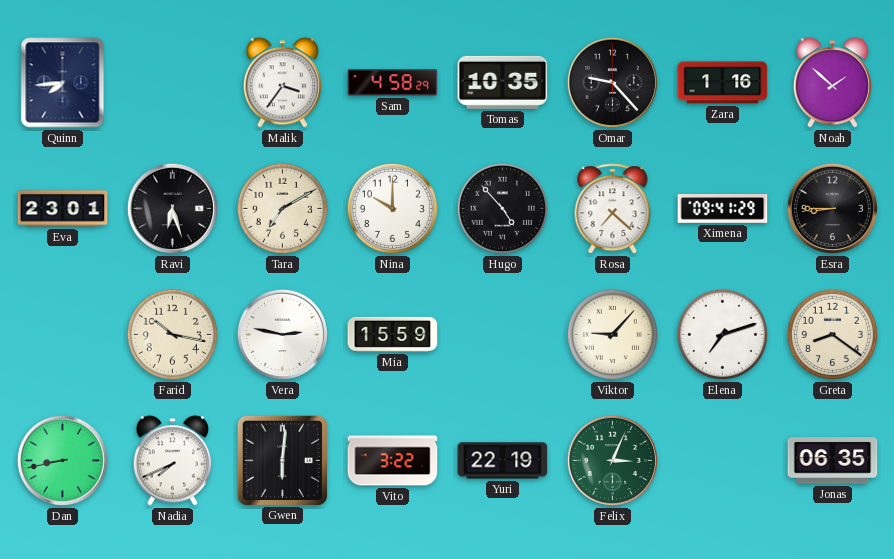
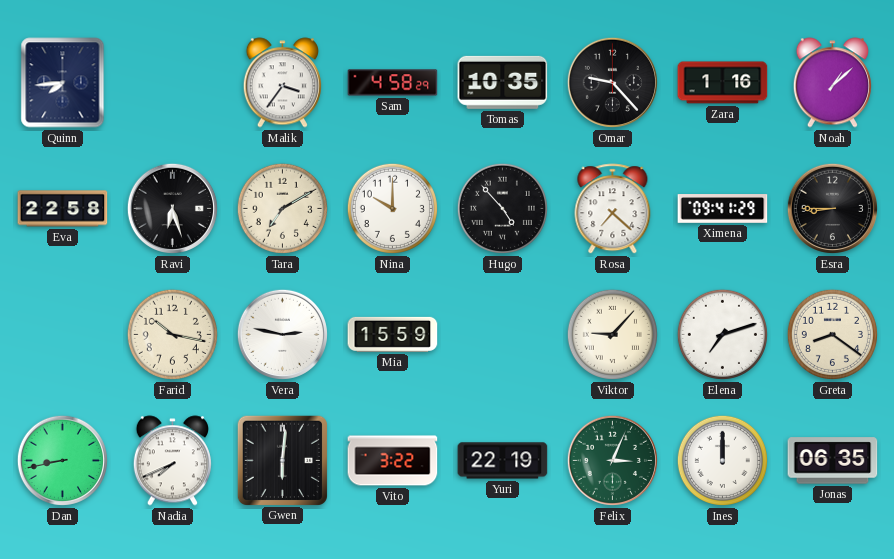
Noah: 1:52 -> 1:08
Eva: 23:01 -> 22:58
Ines: none -> 12:00
